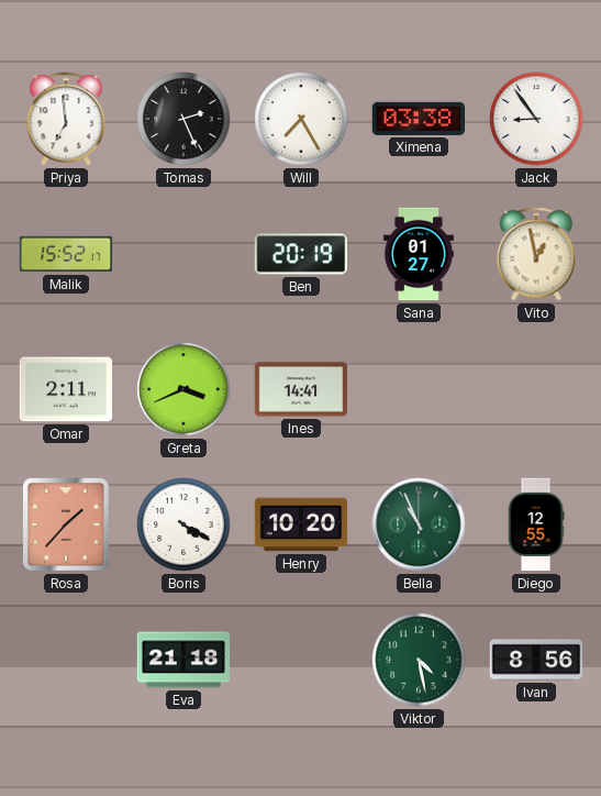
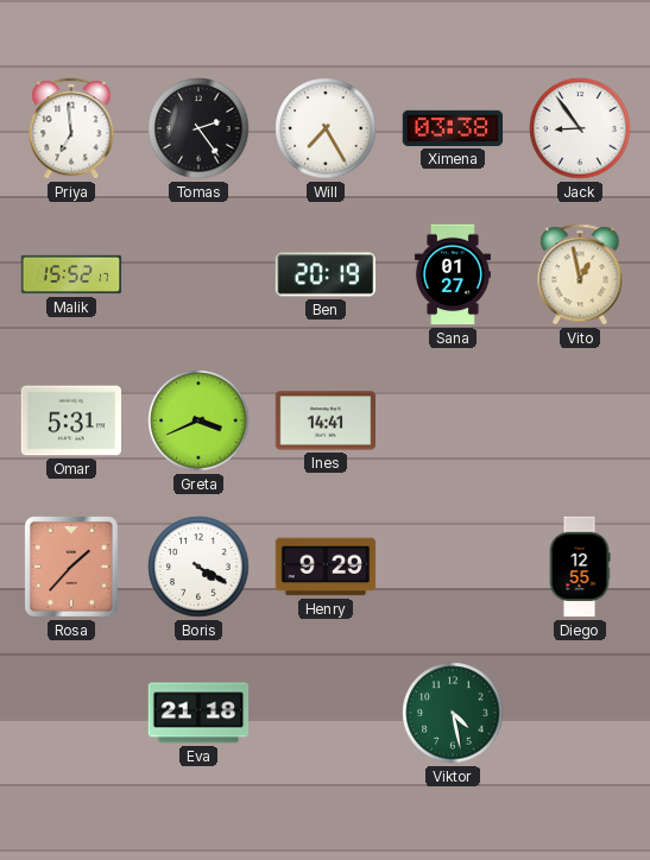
Tomas: 2:26 -> 2:24
Omar: 2:11 -> 5:31
Henry: 10:20 -> 9:29
Bella: 10:56 -> none
Ivan: 8:56 -> none
